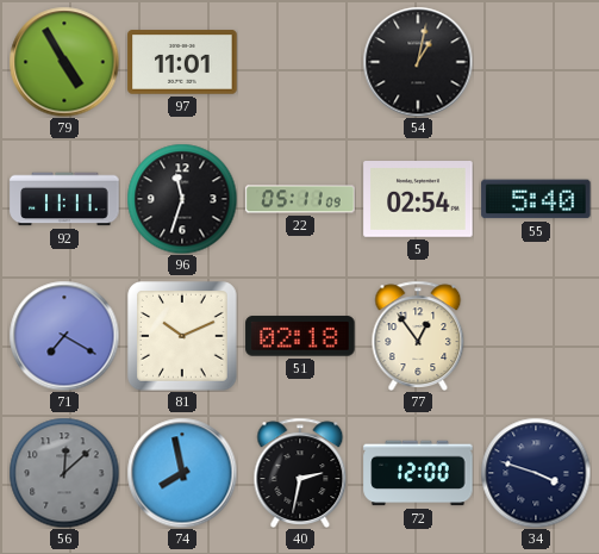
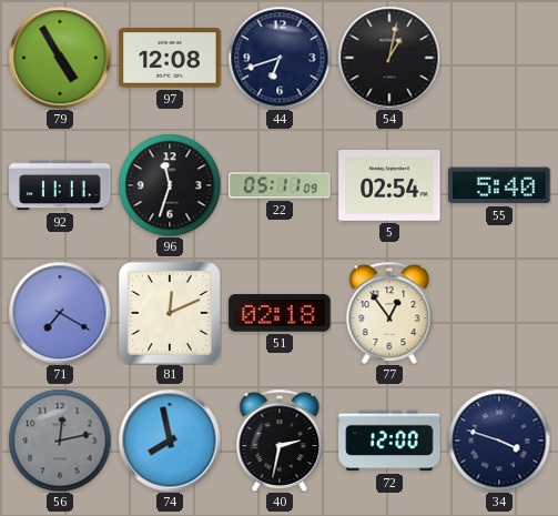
97: 11:01 -> 12:08
44: none -> 6:42
81: 10:11 -> 12:11
56: 12:08 -> 12:13
